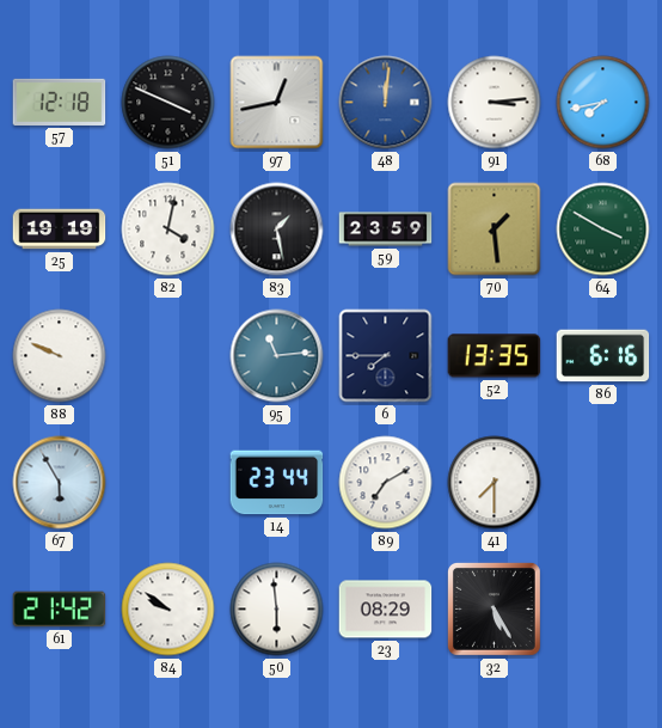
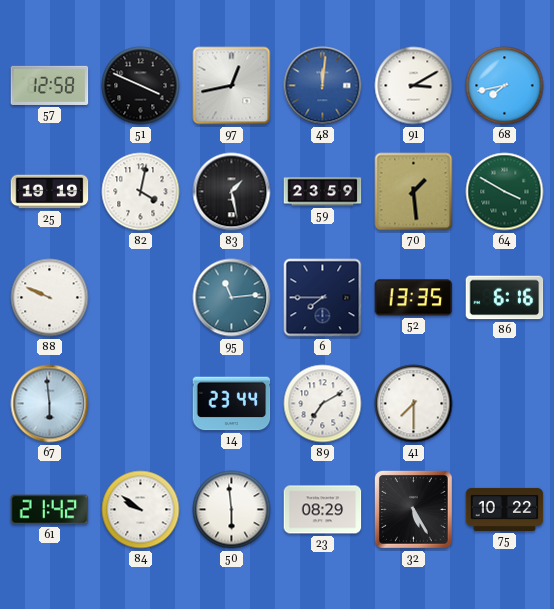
57: 12:18 -> 12:58
91: 3:14 -> 3:10
67: 5:55 -> 5:59
75: none -> 10:22
